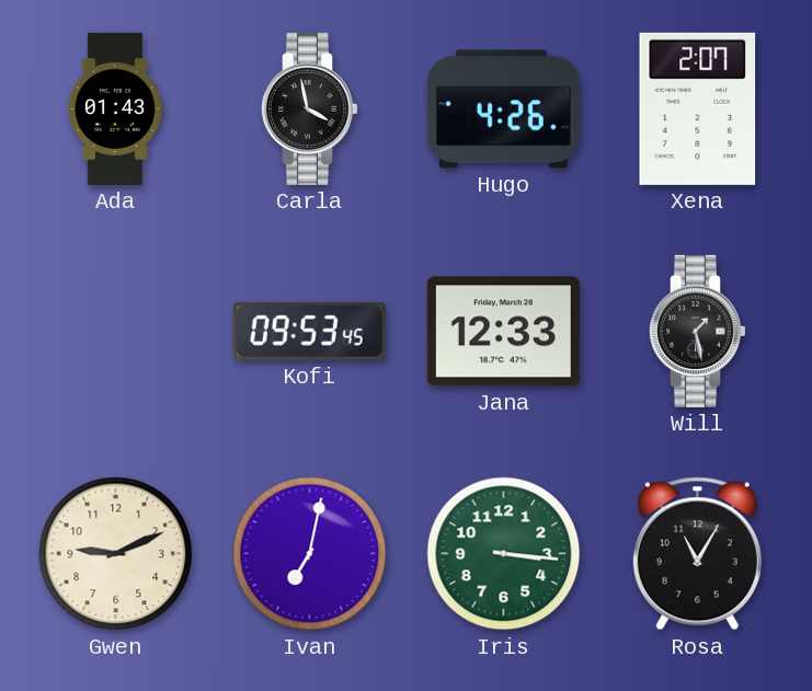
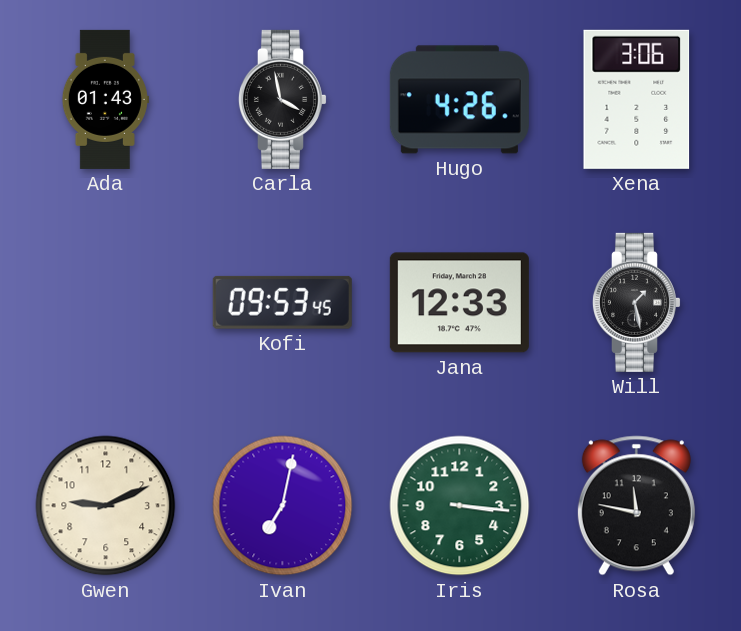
Xena: 2:07 -> 3:06
Rosa: 11:05 -> 11:47
